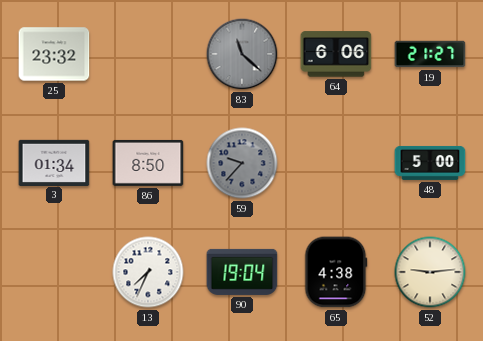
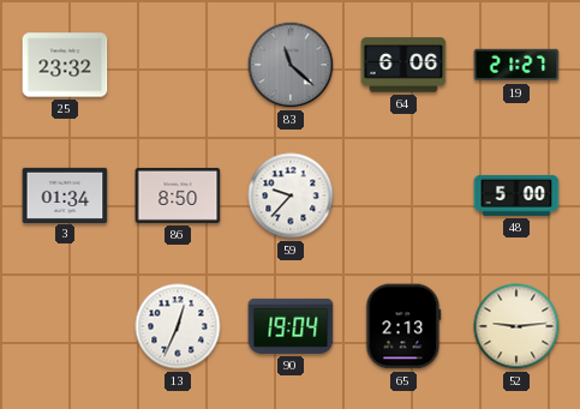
59 dial: grey -> white
13: 7:34 -> 12:34
65: 4:38 -> 2:13
